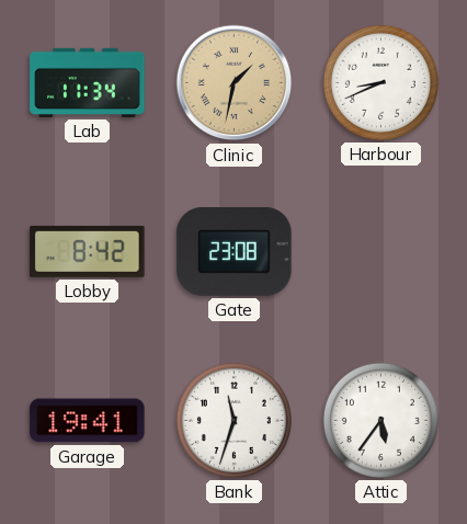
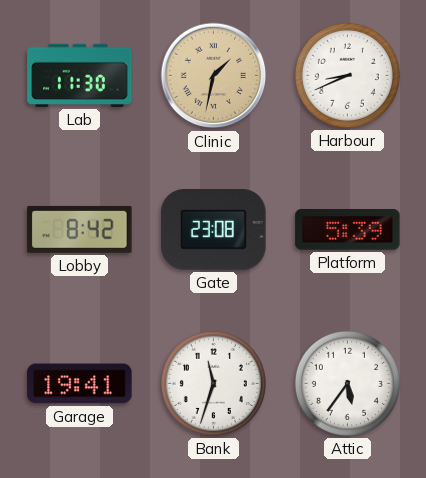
Lab: 11:34 -> 11:30
Platform: none -> 5:39
